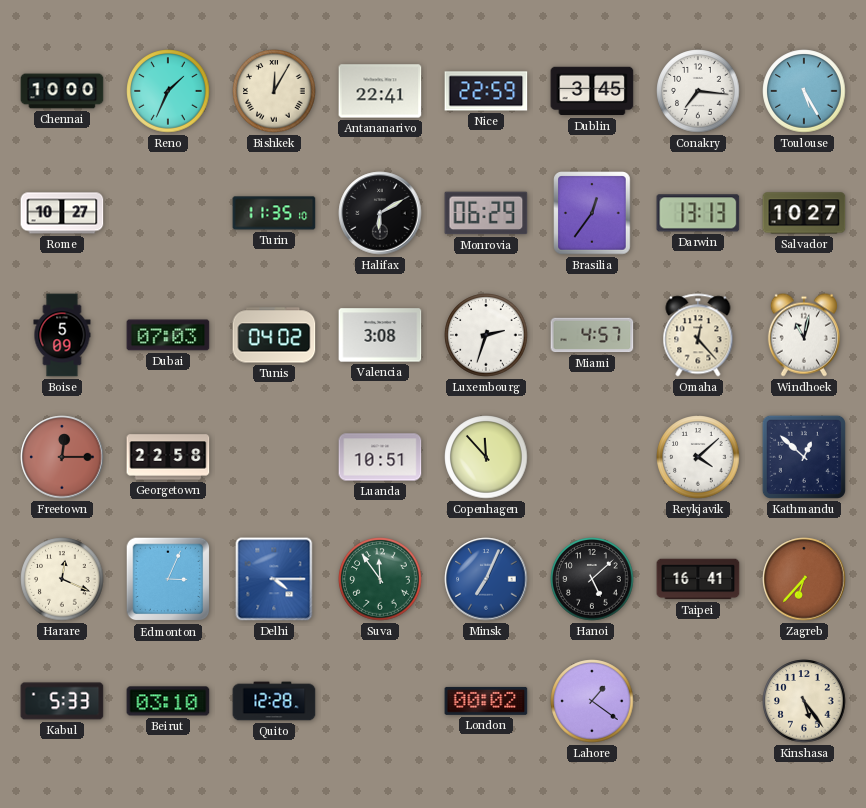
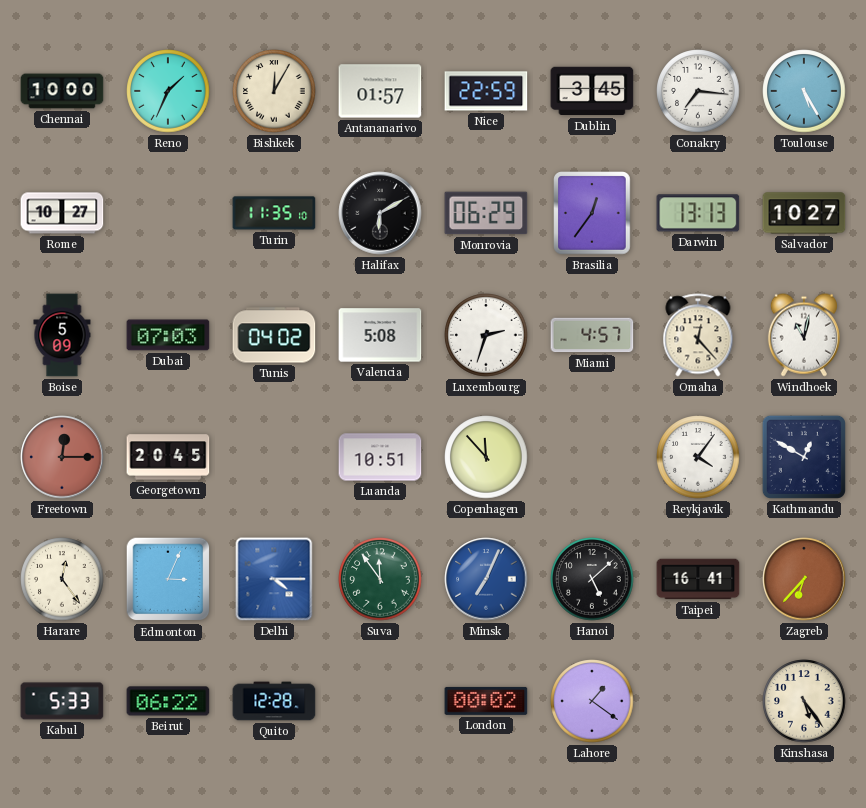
Antananarivo: 22:41 -> 01:57
Valencia: 3:08 -> 5:08
Georgetown: 22:58 -> 20:45
Reykjavik: 4:08 -> 4:06
Kathmandu: 12:52 -> 12:50
Harare: 12:19 -> 12:24
Beirut: 03:10 -> 06:22
